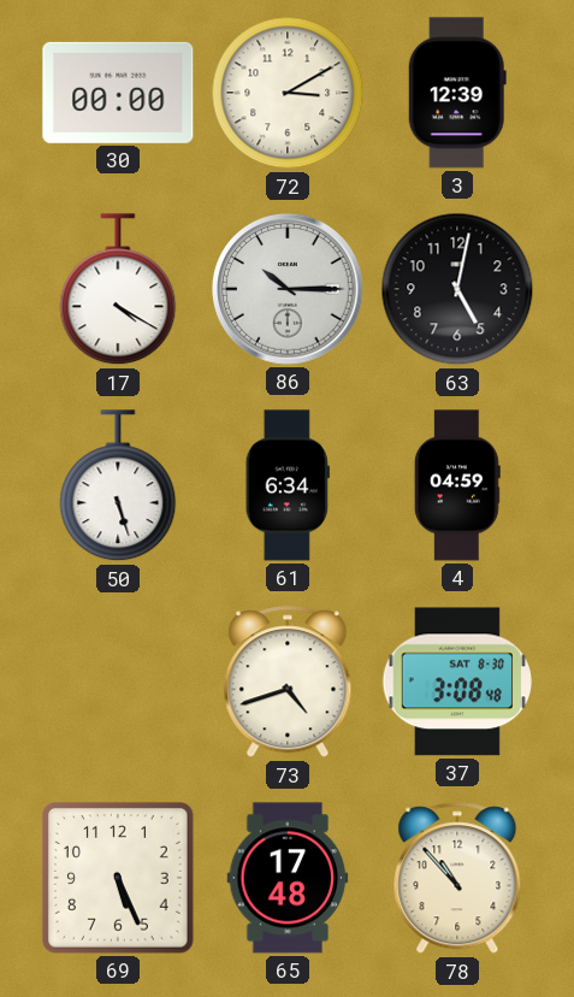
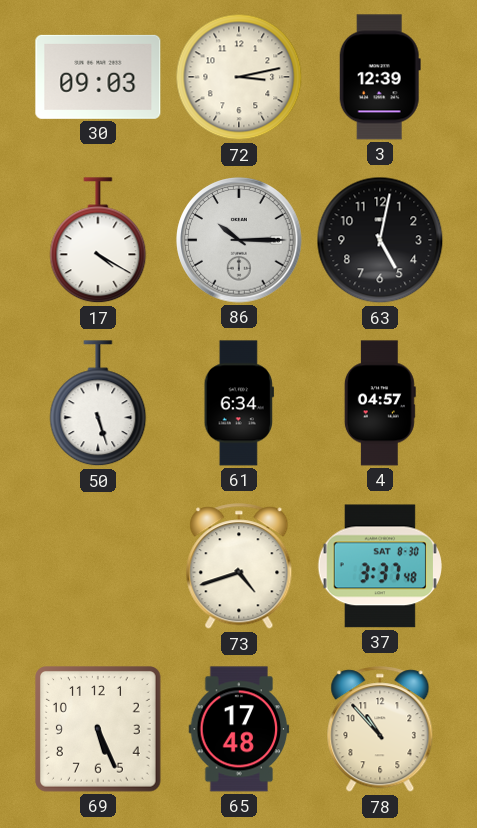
30: 00:00 -> 09:03
72: 3:10 -> 3:13
4: 04:59 -> 04:57
37: 3:08 -> 3:37
